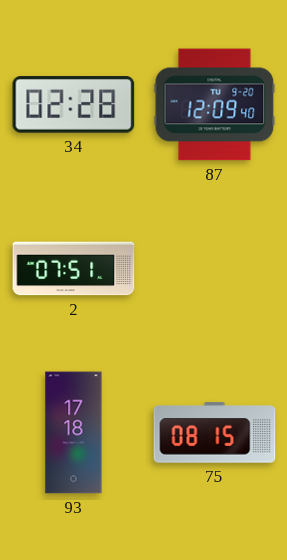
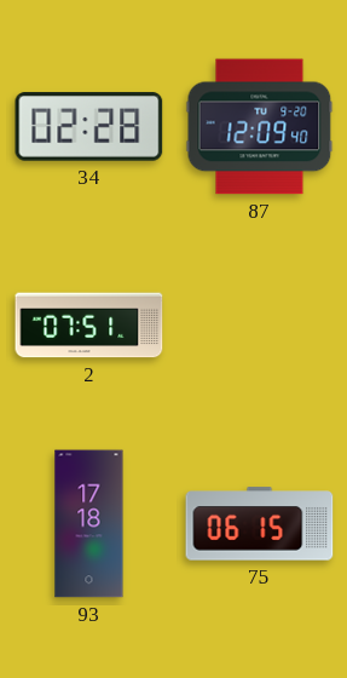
75: 08:15 -> 06:15
